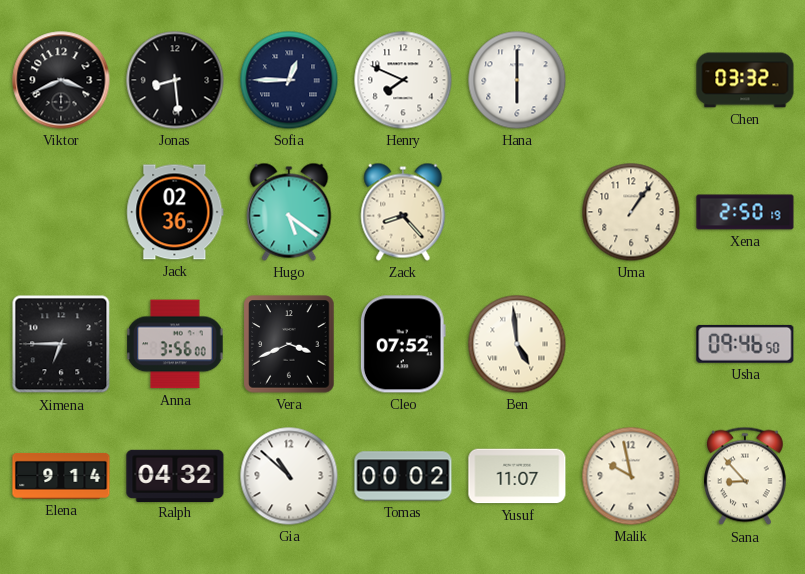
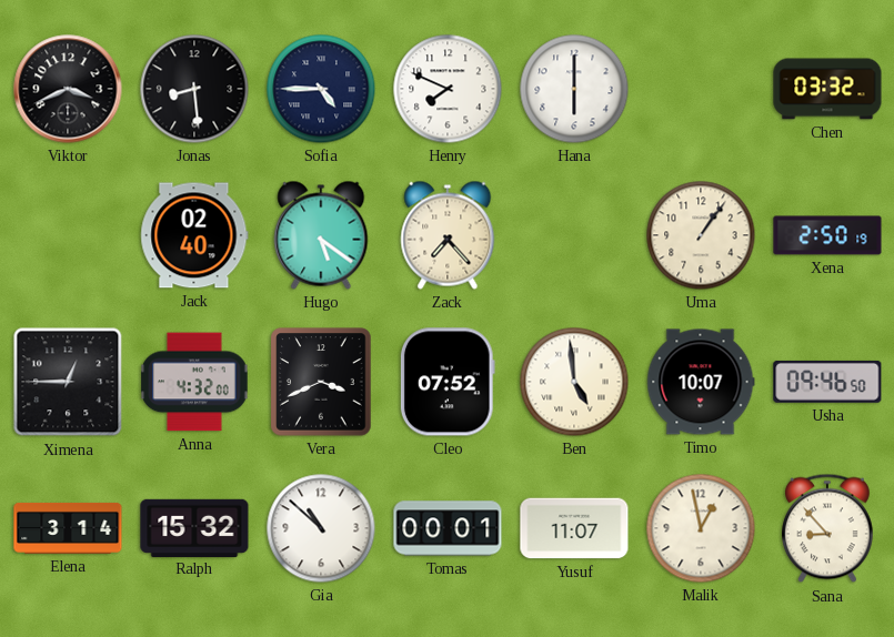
Sofia: 12:45 -> 4:45
Jack: 02:36 -> 02:40
Zack: 8:23 -> 7:23
Ximena: 6:45 -> 12:45
Anna: 3:56 -> 4:32
Timo: none -> 10:07
Elena: 9:14 -> 3:14
Ralph: 04:32 -> 15:32
Tomas: 00:02 -> 00:01
Malik: 9:58 -> 12:58
